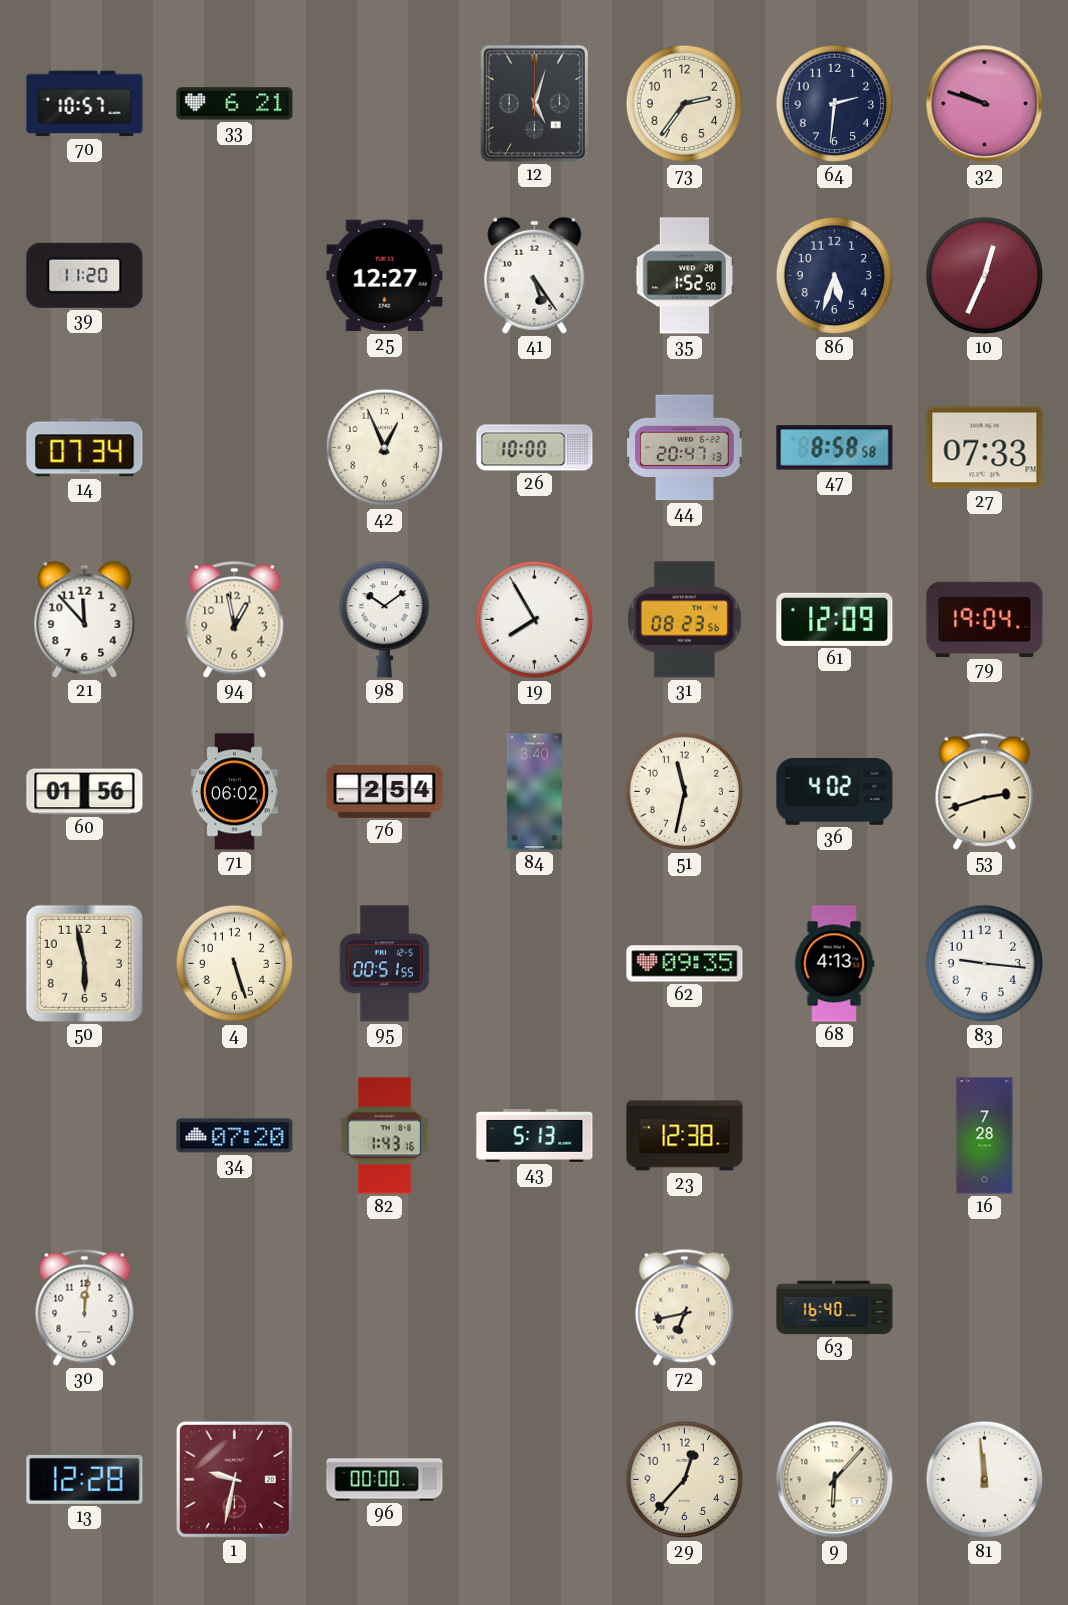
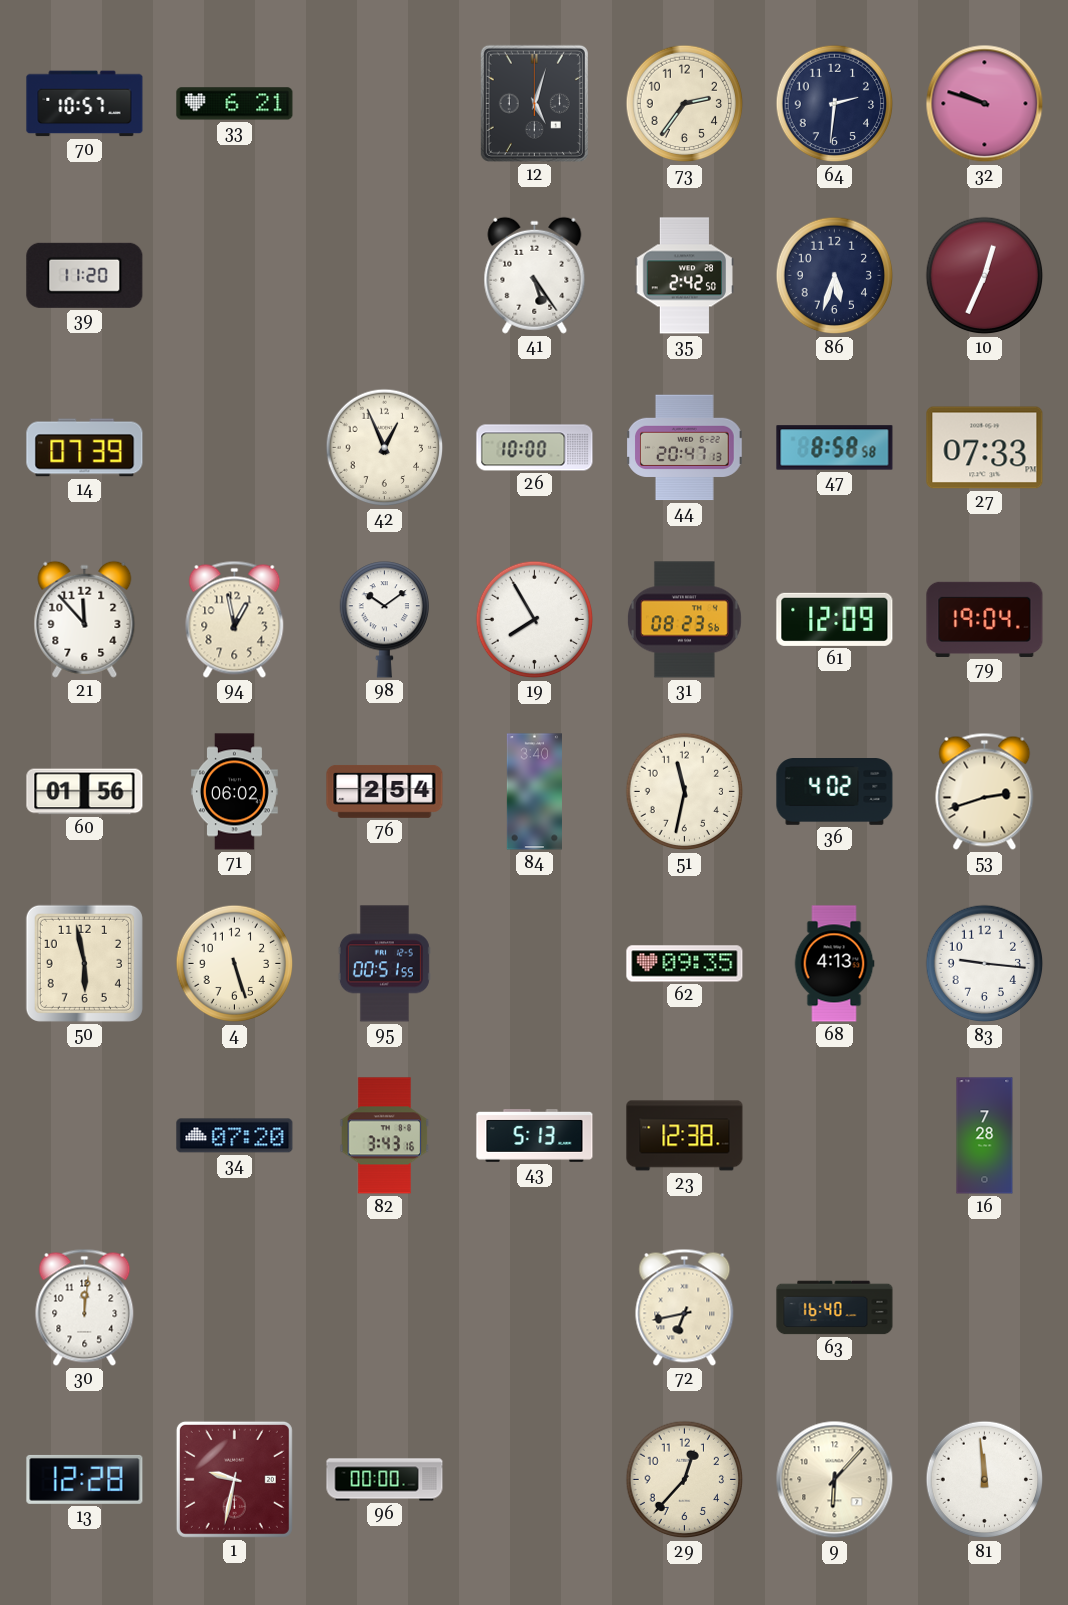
25: 12:27 -> none
35: 1:52 -> 2:42
14: 07:34 -> 07:39
82: 1:43 -> 3:43
